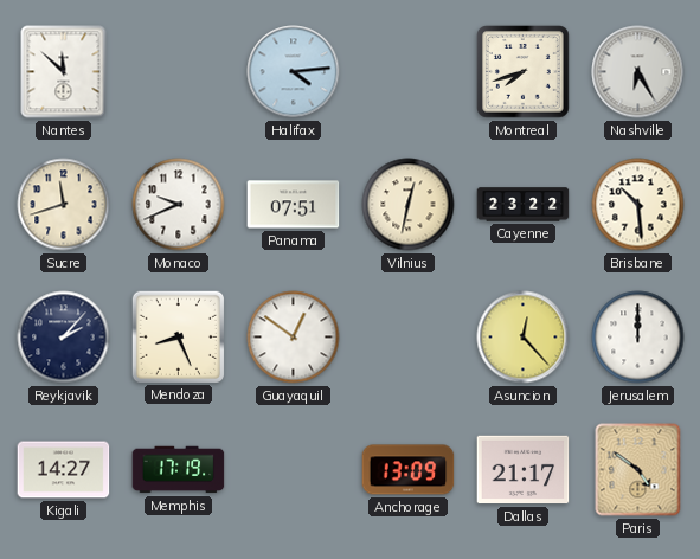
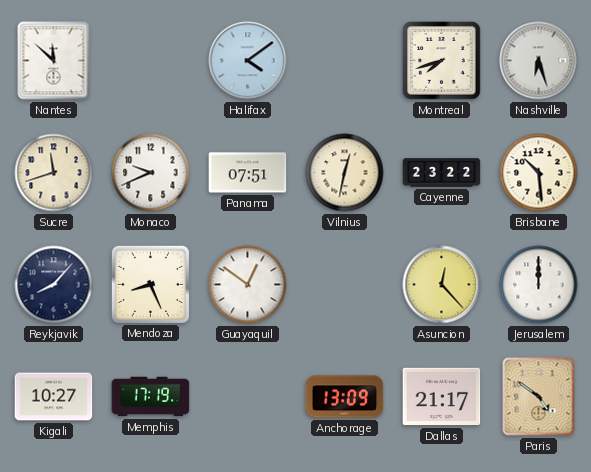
Halifax: 4:14 -> 4:09
Nashville: 6:25 -> 6:27
Reykjavik: 2:07 -> 8:07
Kigali: 14:27 -> 10:27
